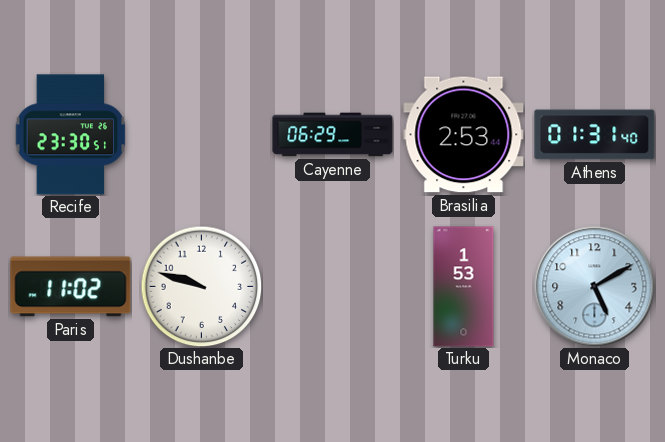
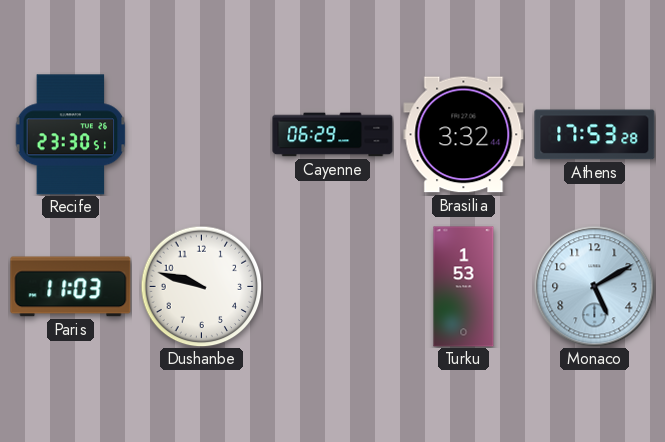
Brasilia: 2:53 -> 3:32
Athens: 01:31 -> 17:53
Paris: 11:02 -> 11:03
